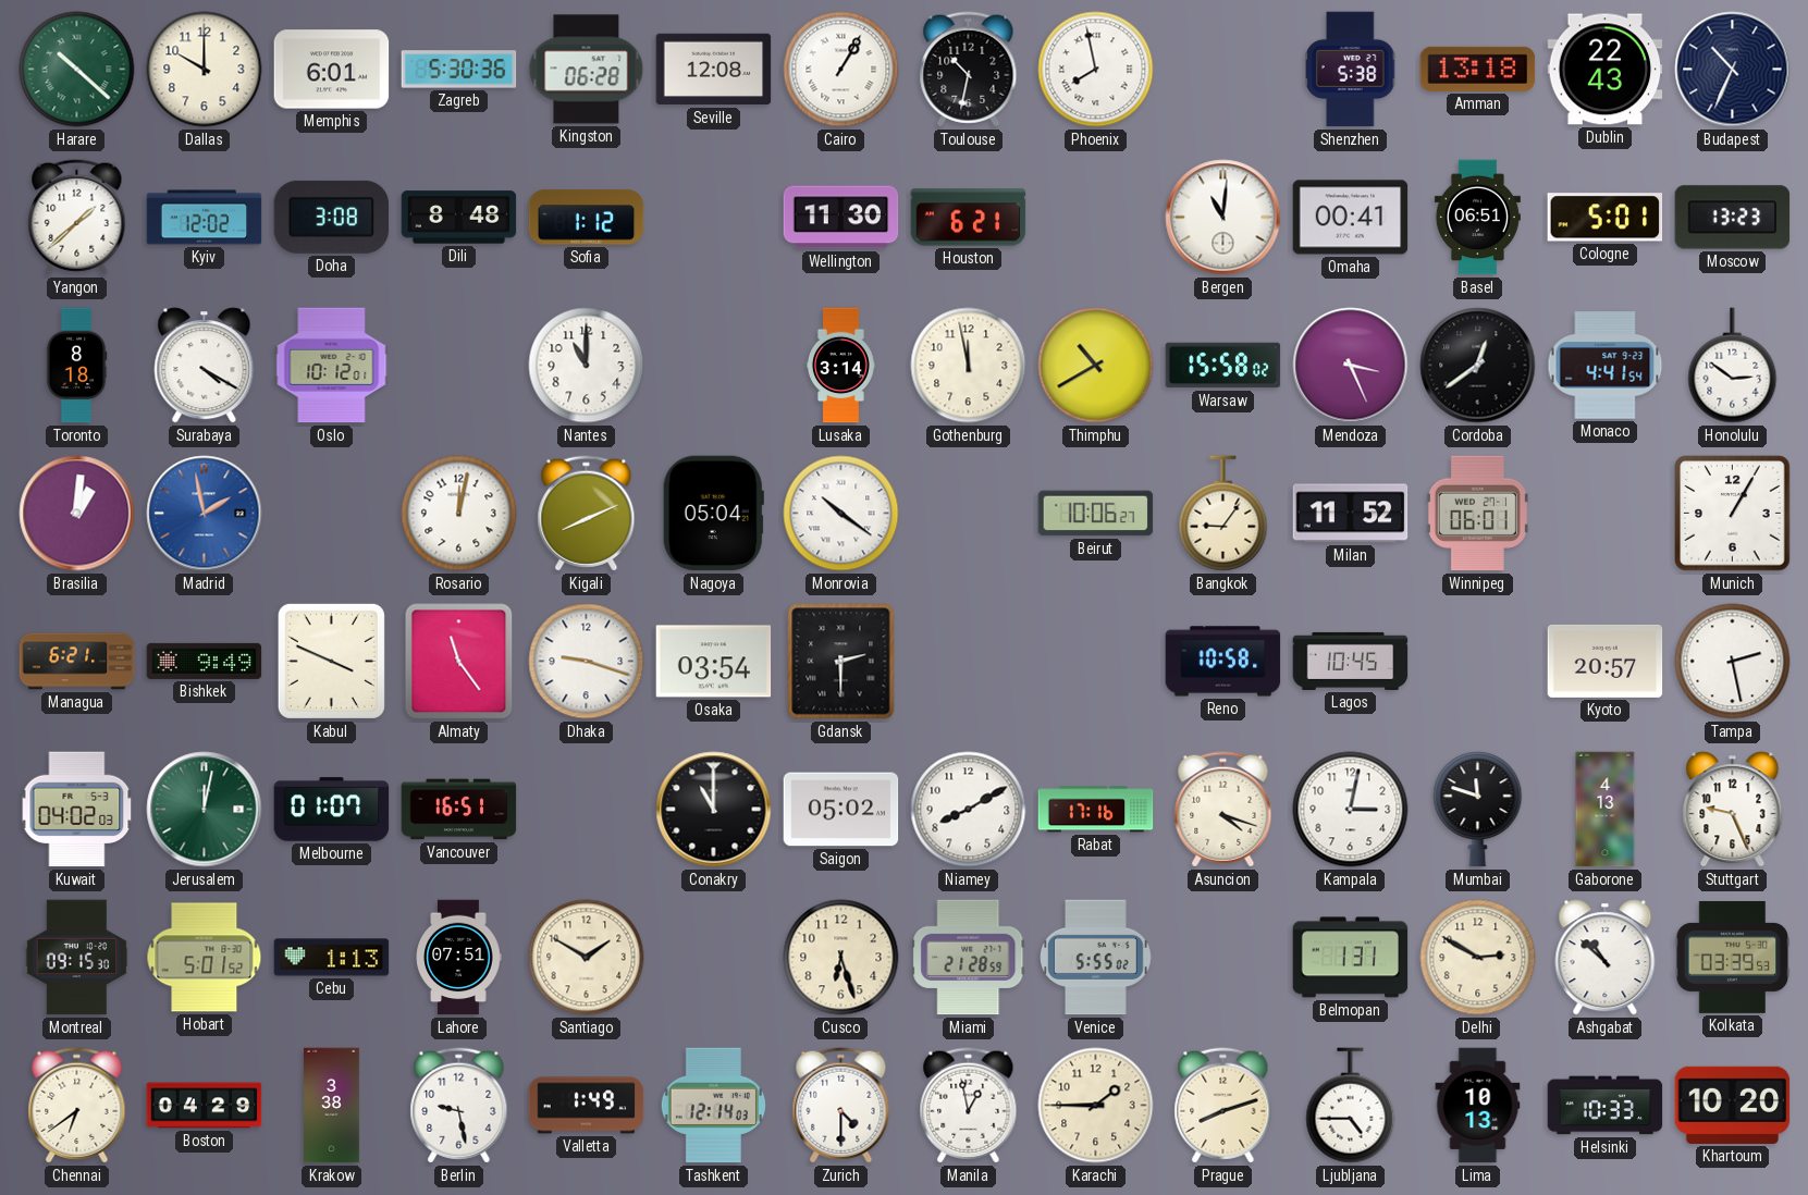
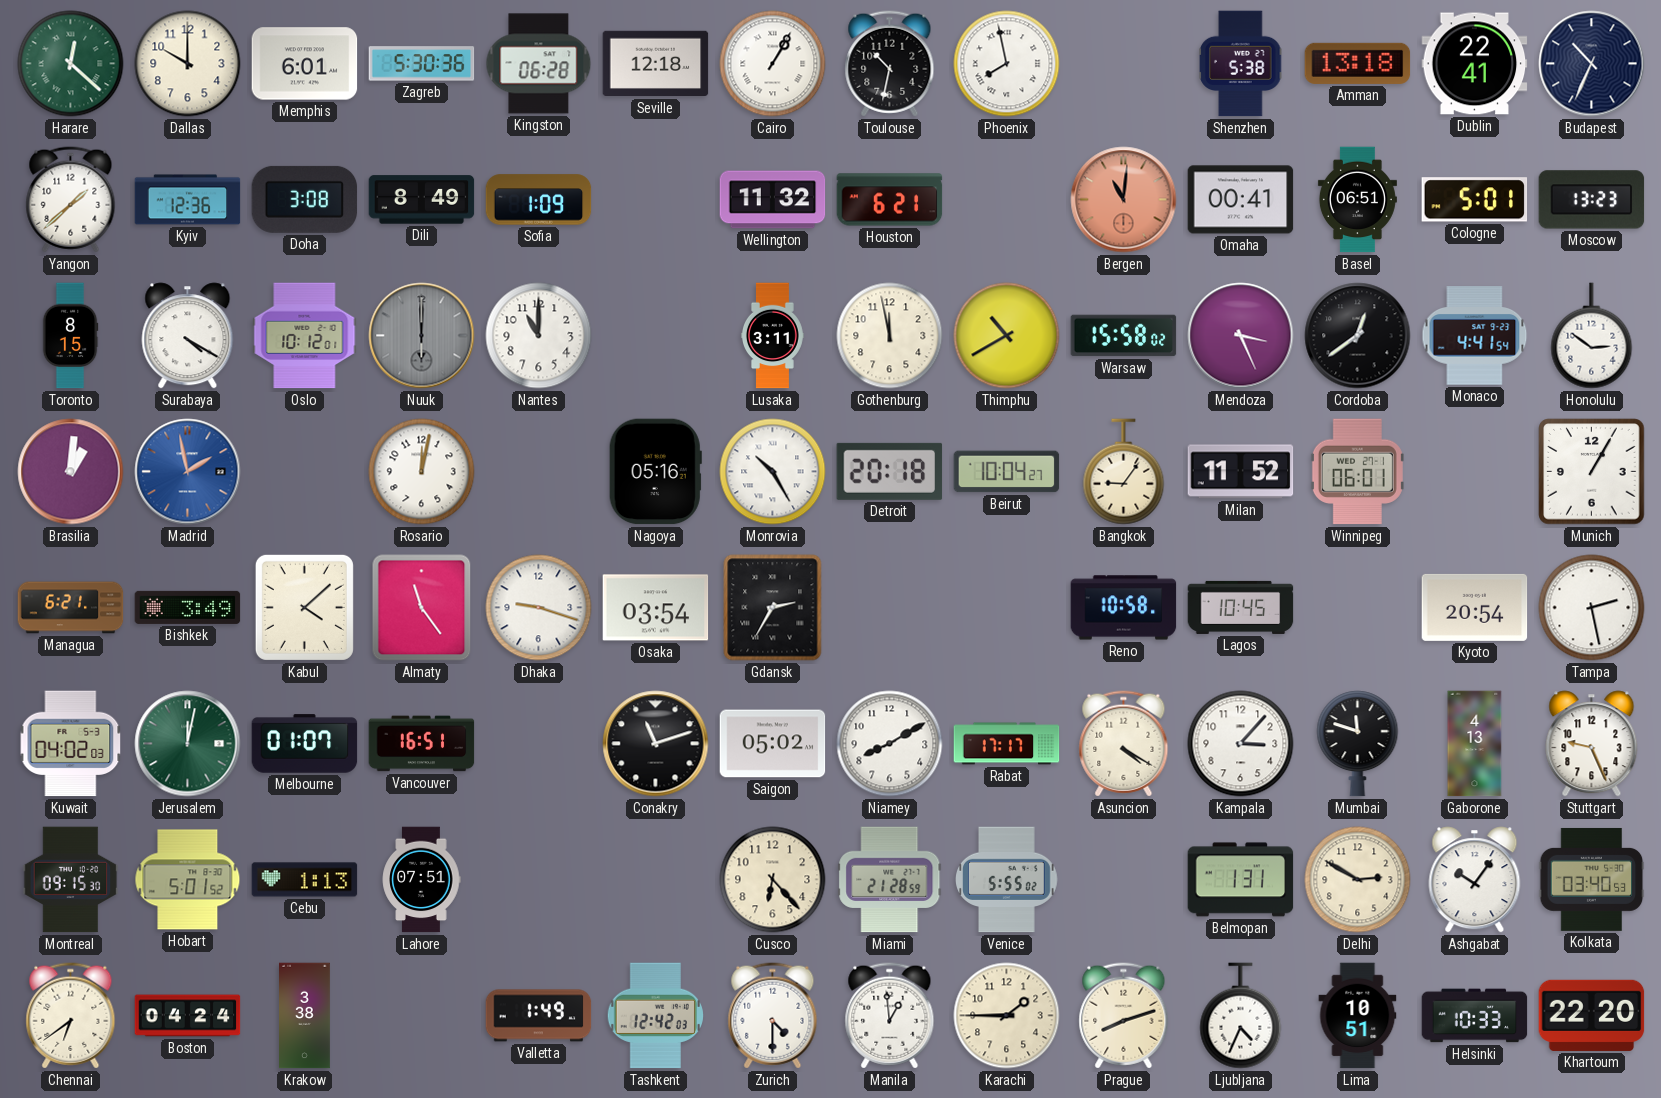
Harare: 10:22 -> 12:22
Seville: 12:08 -> 12:18
Dublin: 22:43 -> 22:41
Kyiv: 12:02 -> 12:36
Dili: 8:48 -> 8:49
Sofia: 1:12 -> 1:09
Wellington: 11:30 -> 11:32
Bergen dial: white -> salmon
Toronto: 8:18 -> 8:15
Nuuk: none -> 6:00
Lusaka: 3:14 -> 3:11
Kigali: 8:11 -> none
Nagoya: 05:04 -> 05:16
Monrovia: 10:21 -> 10:25
Detroit: none -> 20:18
Beirut: 10:06 -> 10:04
Bishkek: 9:49 -> 3:49
Kabul: 3:49 -> 4:08
Gdansk: 2:30 -> 2:35
Kyoto: 20:57 -> 20:54
Conakry: 11:00 -> 11:12
Rabat: 17:16 -> 17:17
Asuncion: 4:18 -> 4:20
Kampala: 3:02 -> 3:07
Santiago: 1:50 -> none
Cusco: 6:27 -> 6:23
Ashgabat: 10:52 -> 10:06
Kolkata: 03:39 -> 03:40
Boston: 04:29 -> 04:24
Berlin: 9:28 -> none
Tashkent: 12:14 -> 12:42
Manila: 12:58 -> 12:59
Ljubljana: 4:45 -> 4:34
Lima: 10:13 -> 10:51
Khartoum: 10:20 -> 22:20
